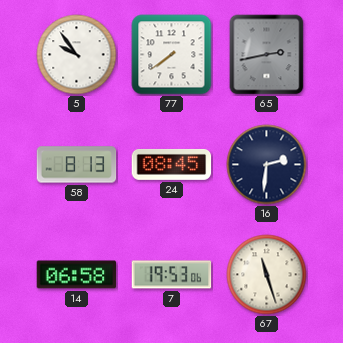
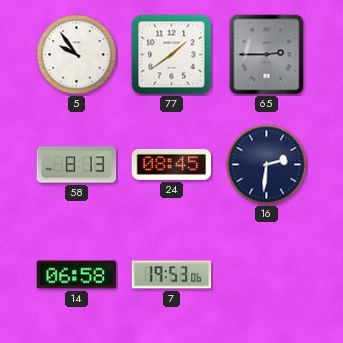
77: 7:39 -> 1:39
65: 2:43 -> 2:45
67: 11:27 -> none
